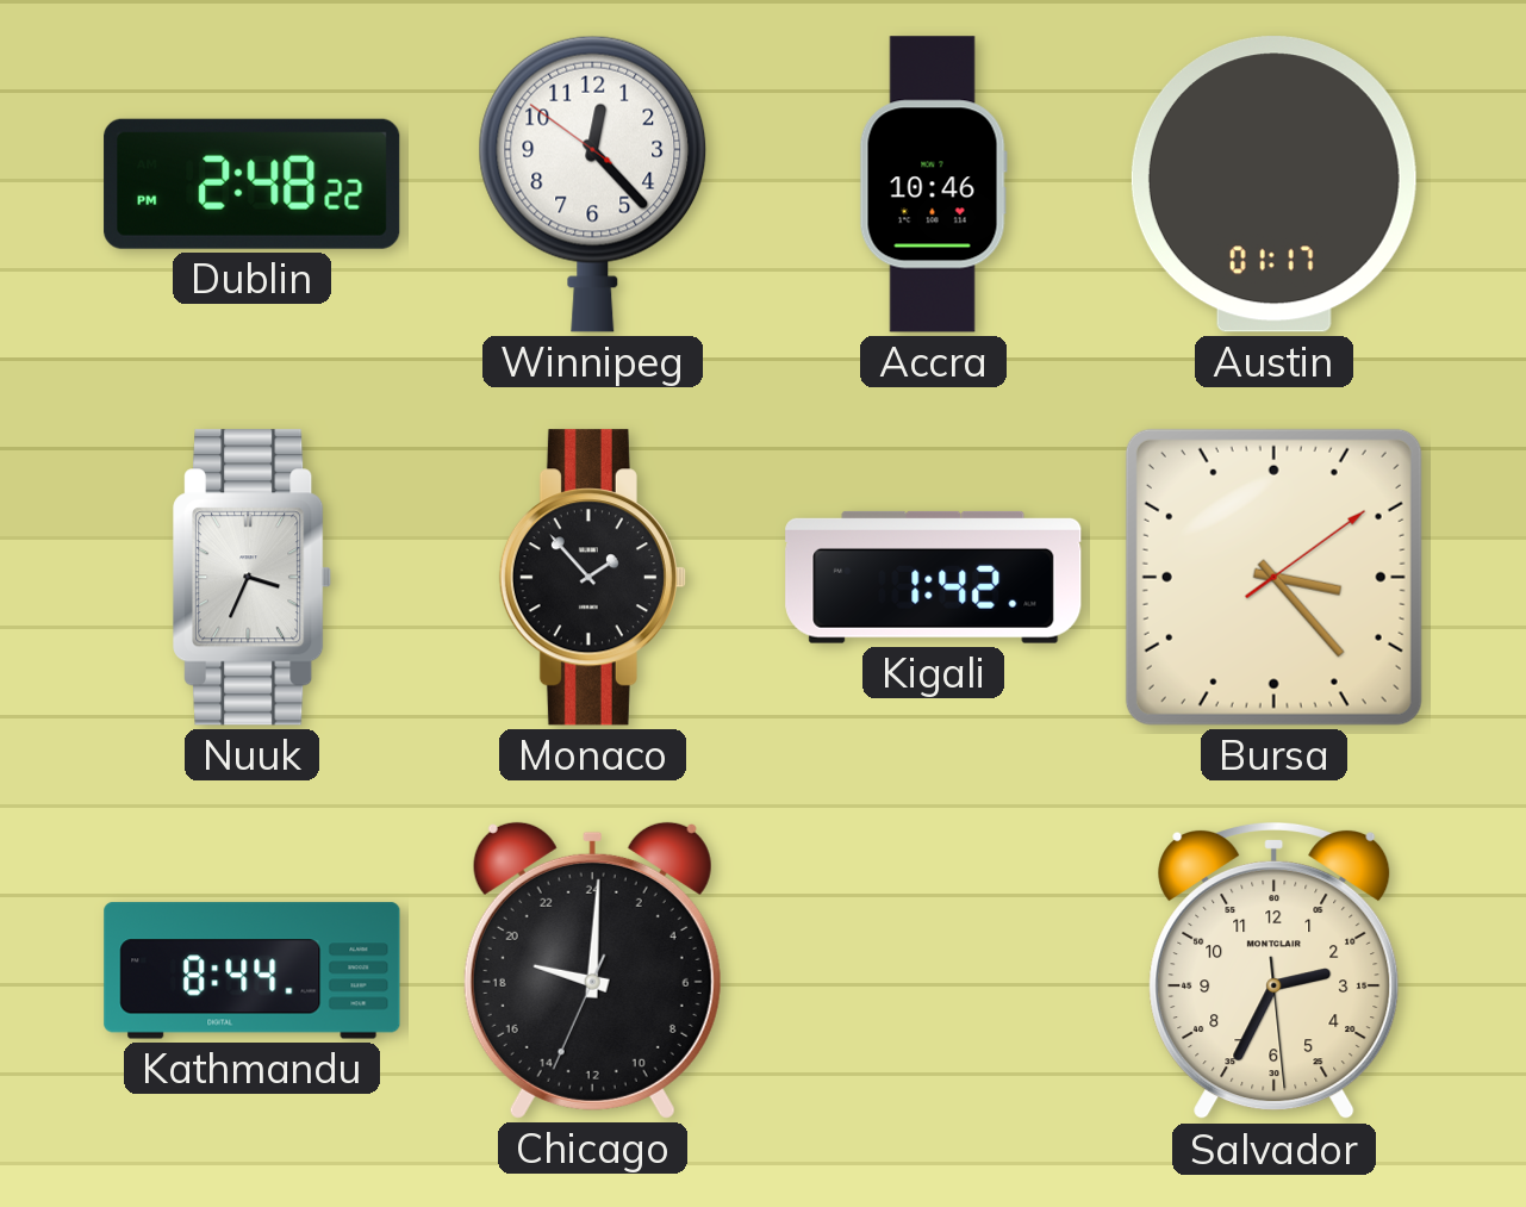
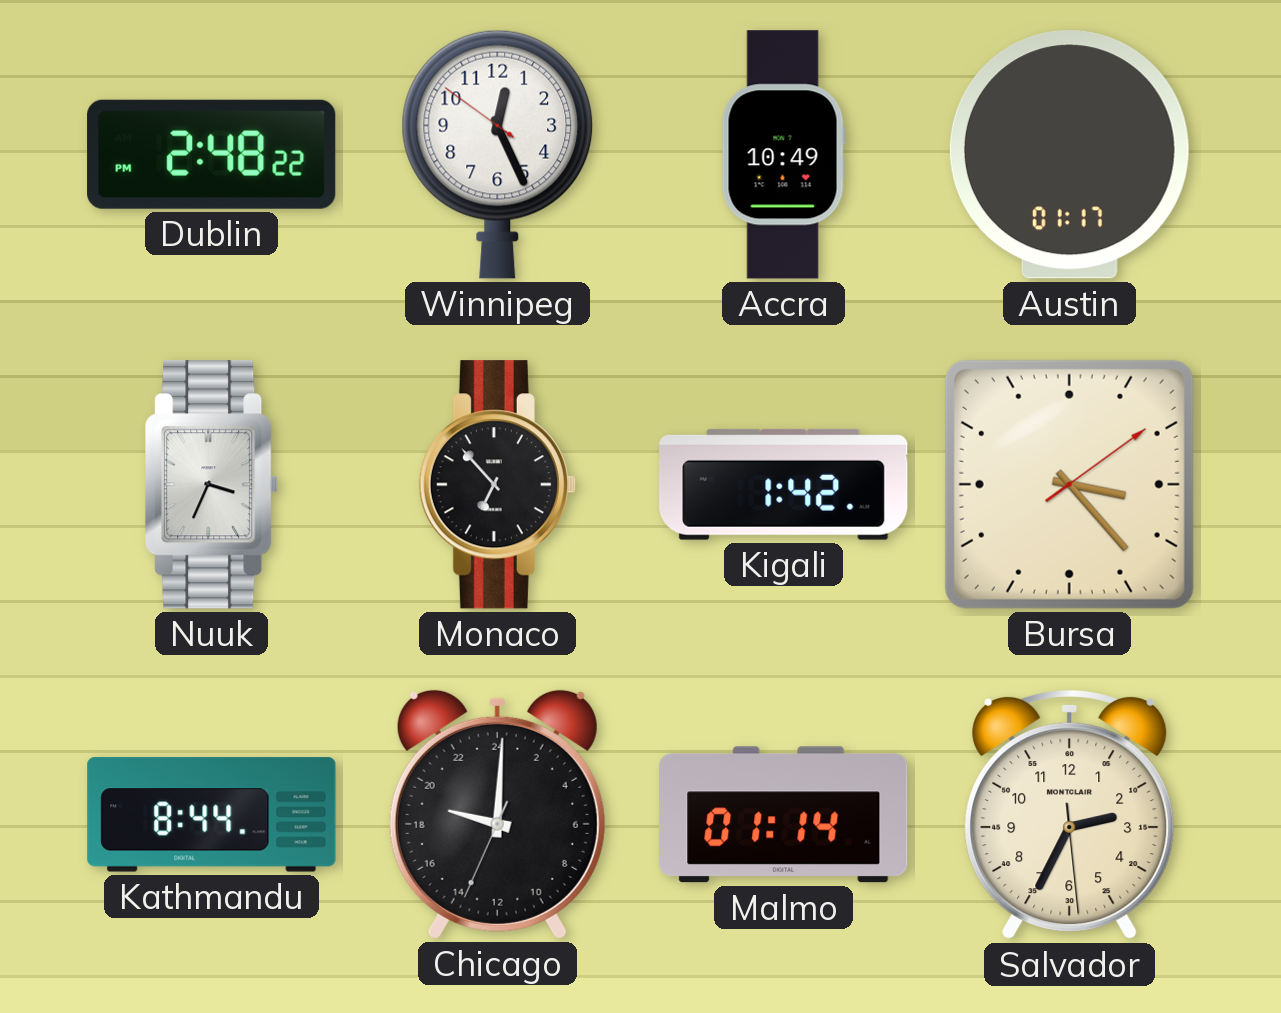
Winnipeg: 12:22 -> 12:25
Accra: 10:46 -> 10:49
Monaco: 1:53 -> 6:53
Malmo: none -> 01:14
